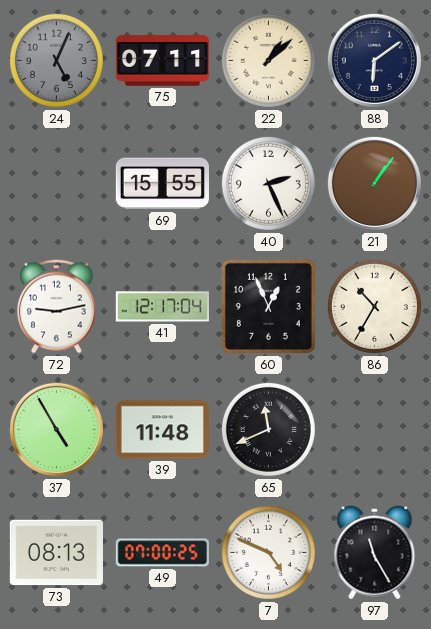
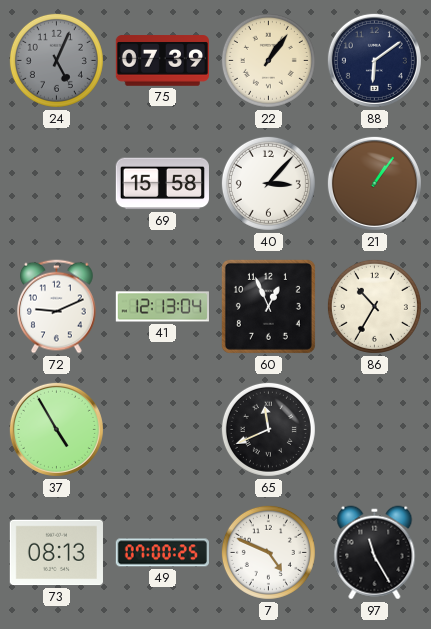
75: 07:11 -> 07:39
22: 1:08 -> 1:06
69: 15:55 -> 15:58
40: 2:26 -> 3:07
72: 9:13 -> 9:11
41: 12:17 -> 12:13
39: 11:48 -> none
